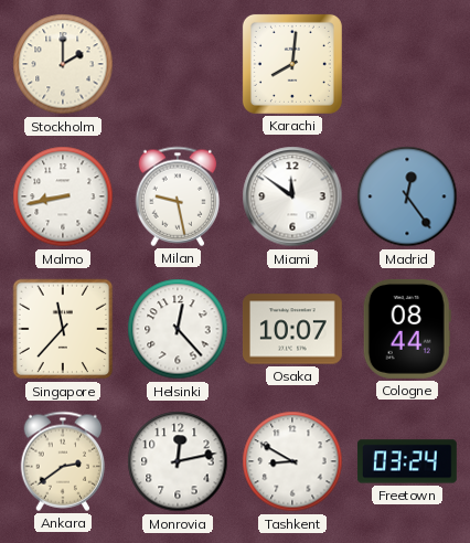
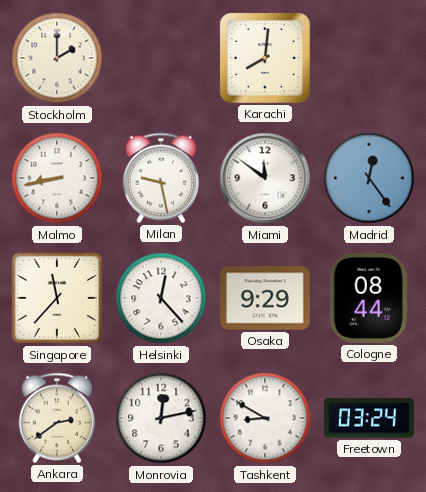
Osaka: 10:07 -> 9:29
